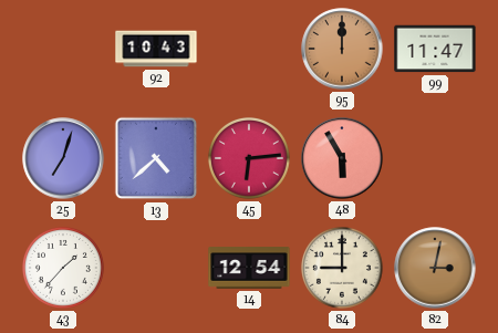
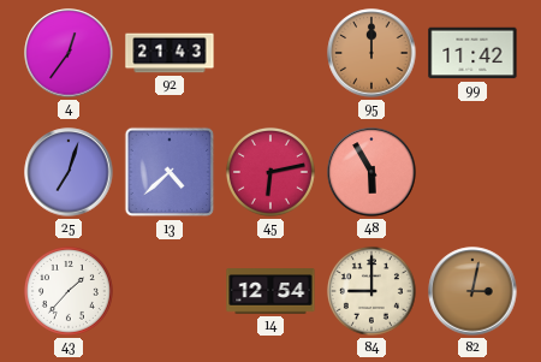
4: none -> 12:36
92: 10:43 -> 21:43
99: 11:47 -> 11:42
45: 6:14 -> 6:13
